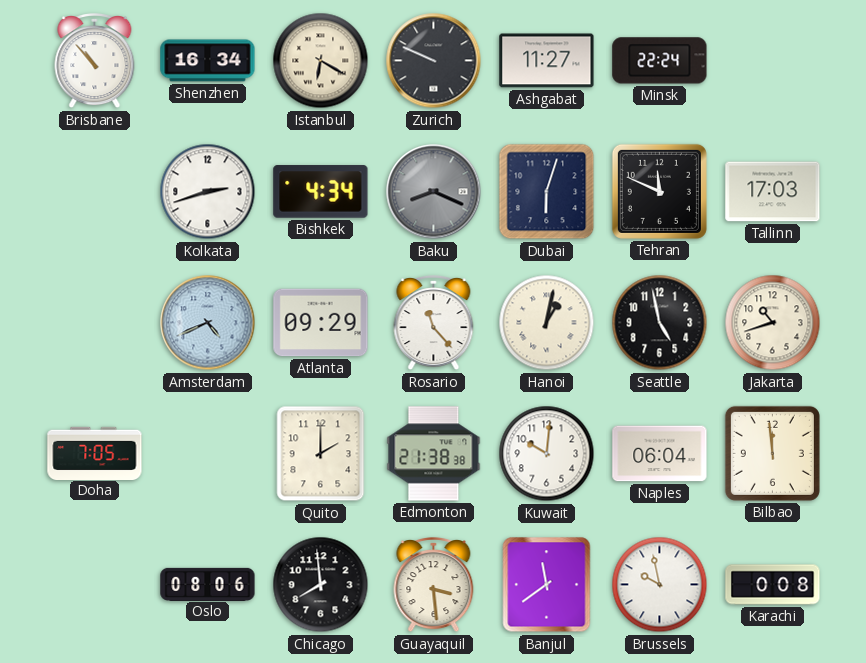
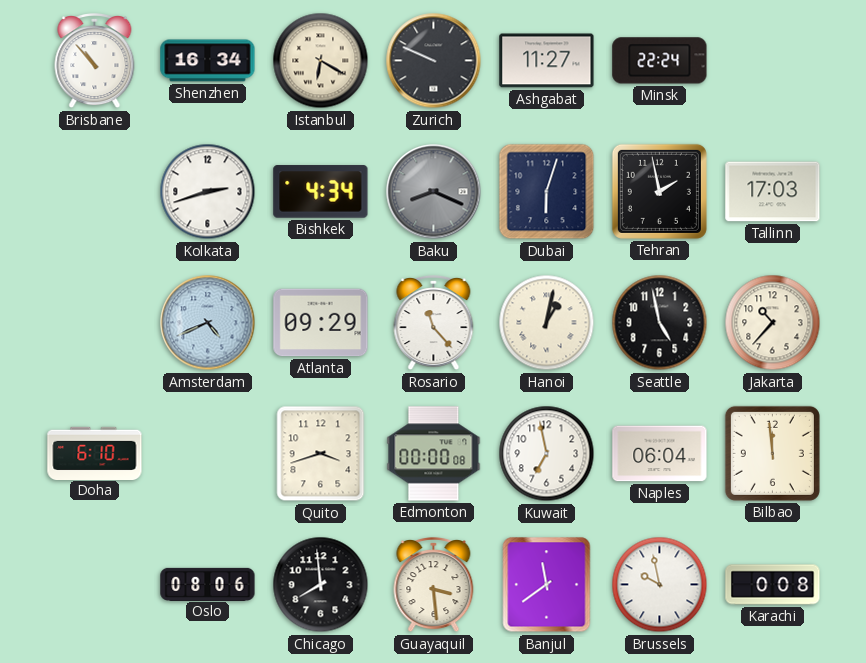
Tehran: 11:49 -> 1:58
Jakarta: 10:42 -> 10:37
Doha: 7:05 -> 6:10
Quito: 2:00 -> 3:42
Edmonton: 21:38 -> 00:00
Kuwait: 10:01 -> 6:58
